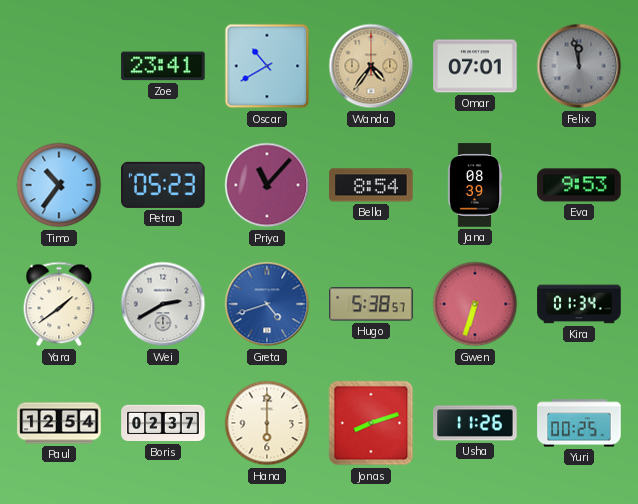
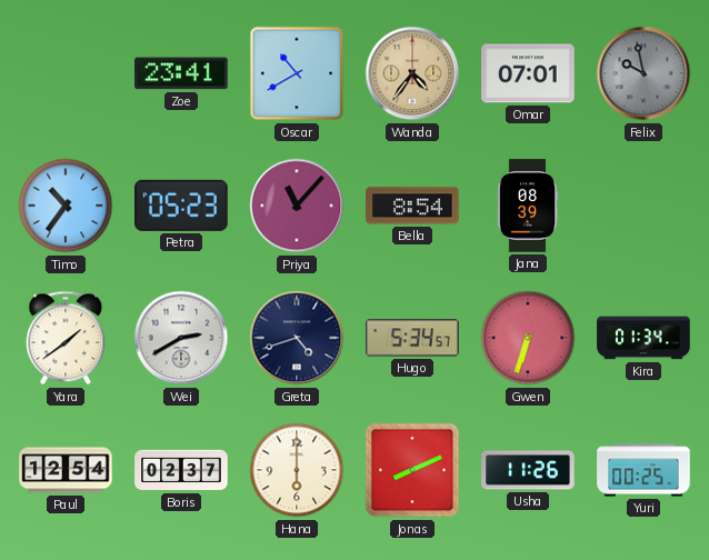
Felix: 11:58 -> 9:58
Eva: 9:53 -> none
Greta dial: blue -> navy
Hugo: 5:38 -> 5:34
Jonas: 8:12 -> 8:11
